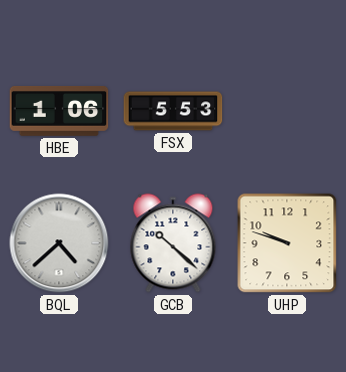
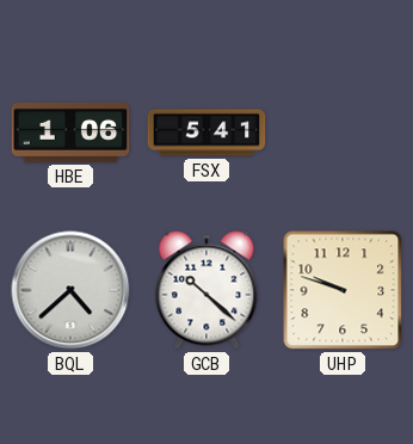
FSX: 5:53 -> 5:41
